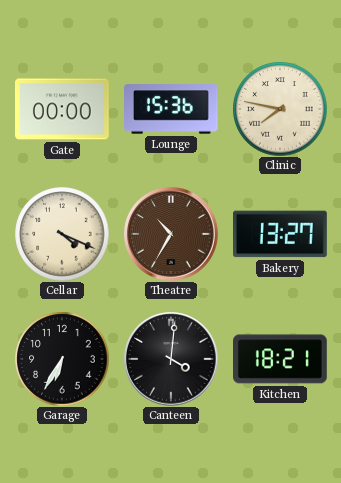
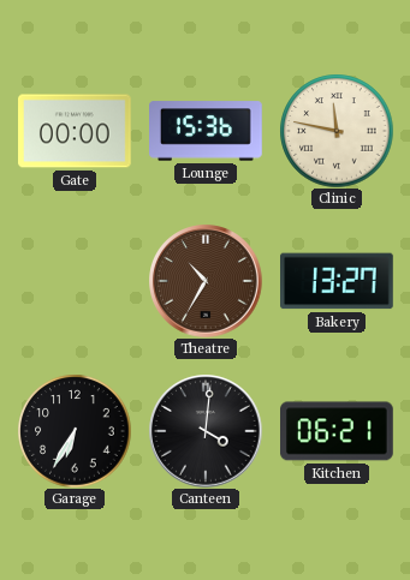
Clinic: 7:47 -> 11:47
Cellar: 4:19 -> none
Kitchen: 18:21 -> 06:21
